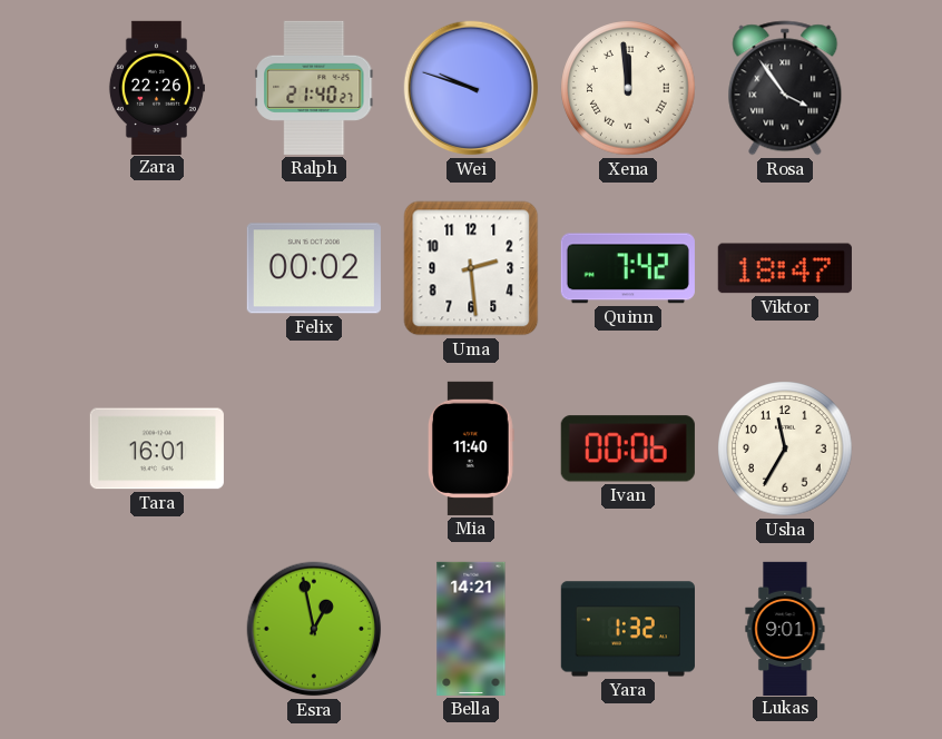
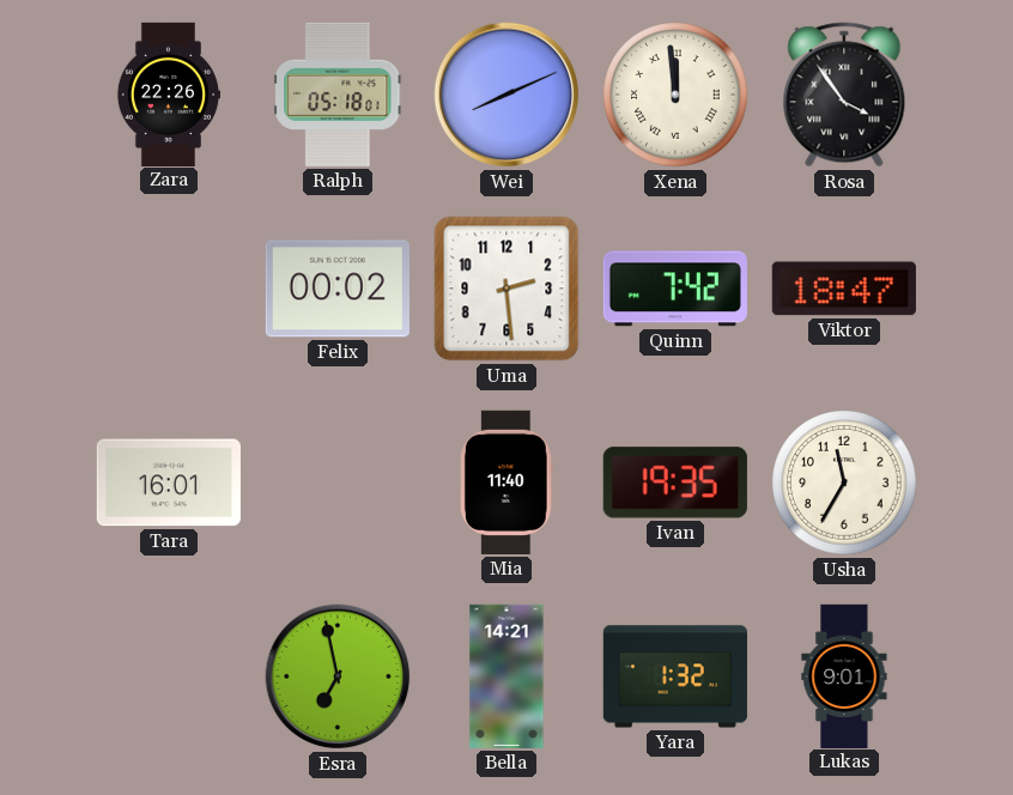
Ralph: 21:40 -> 05:18
Wei: 9:48 -> 8:11
Ivan: 00:06 -> 19:35
Esra: 12:58 -> 6:58
